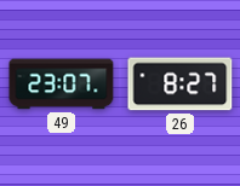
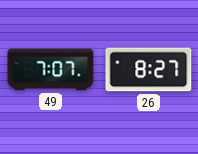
49: 23:07 -> 7:07
